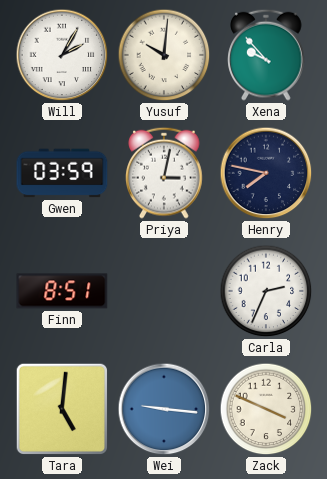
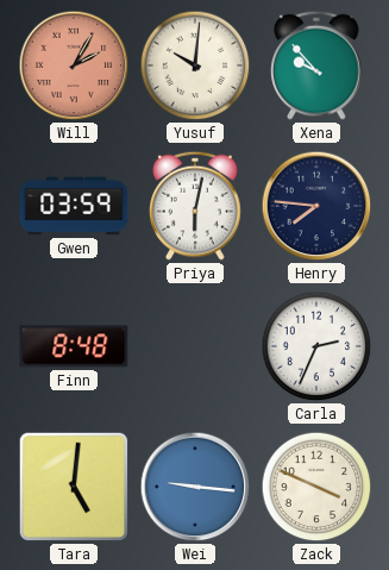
Will dial: white -> salmon
Priya: 3:02 -> 6:02
Henry: 7:47 -> 7:46
Finn: 8:51 -> 8:48
